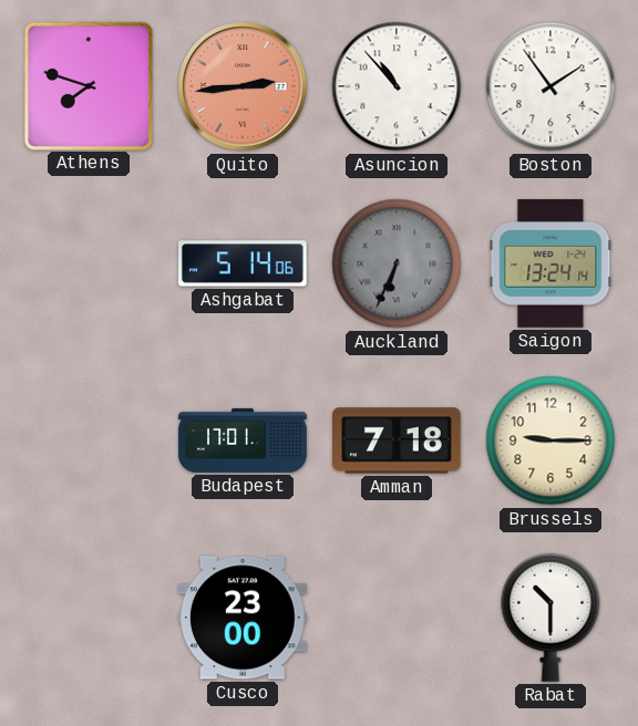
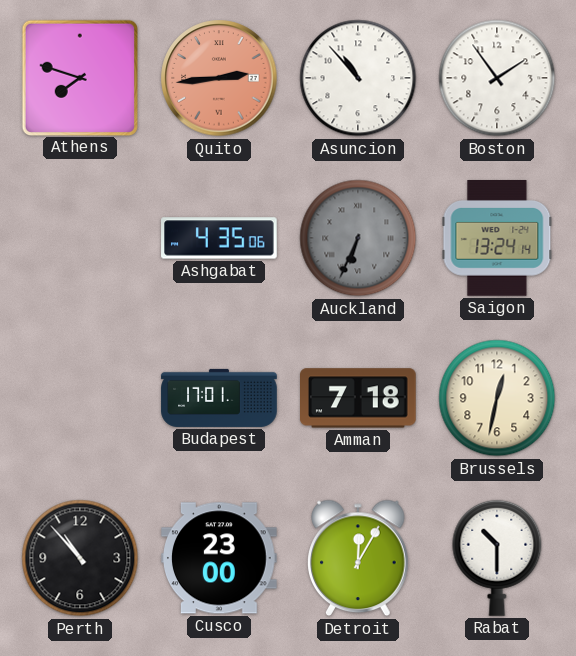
Ashgabat: 5:14 -> 4:35
Brussels: 9:15 -> 12:32
Perth: none -> 10:53
Detroit: none -> 12:05
